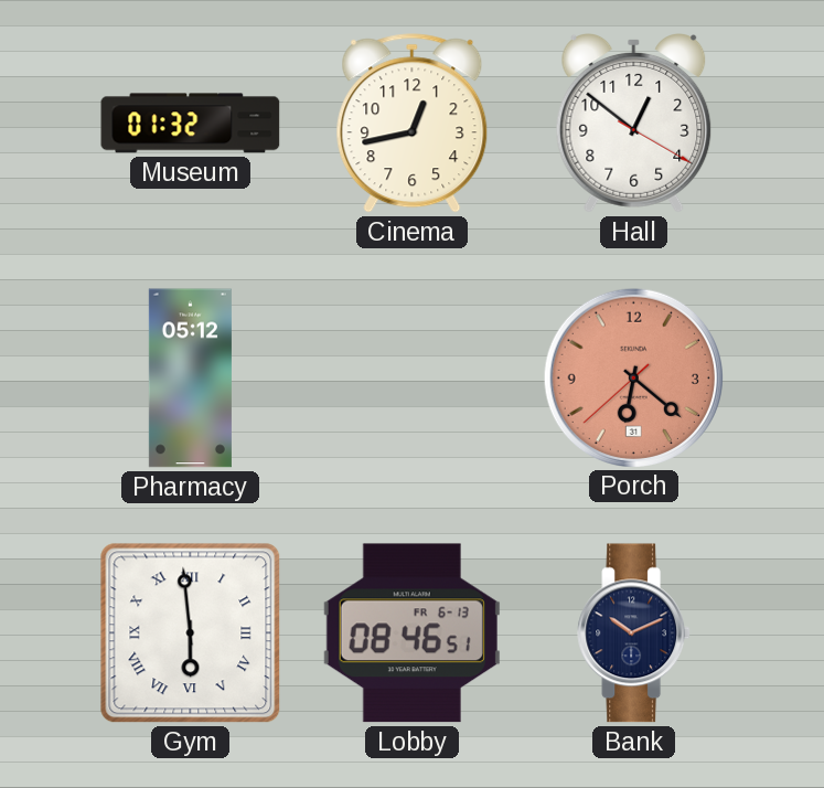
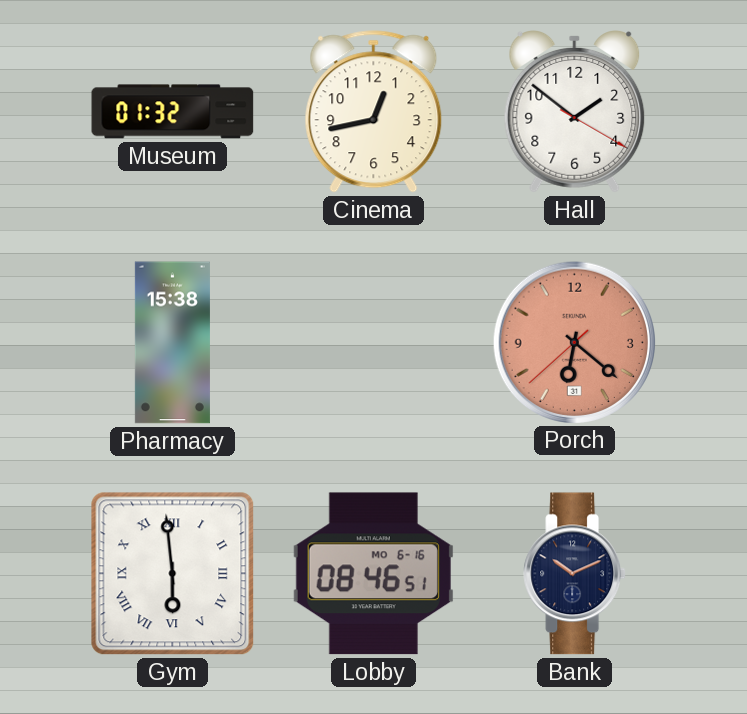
Hall: 12:51 -> 1:51
Pharmacy: 05:12 -> 15:38
Lobby date: FR 6-13 -> MO 6-16
